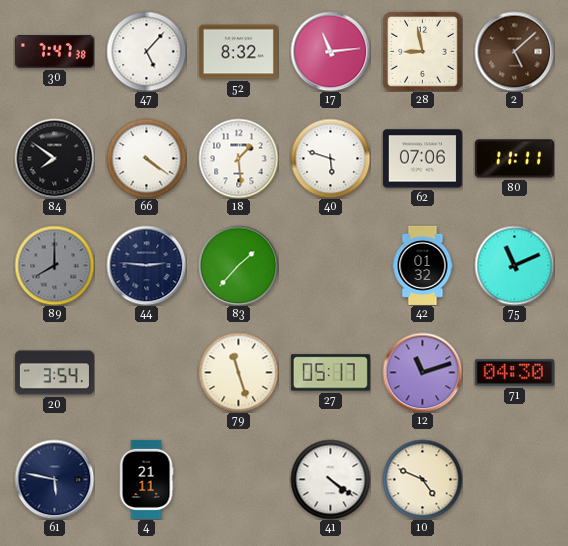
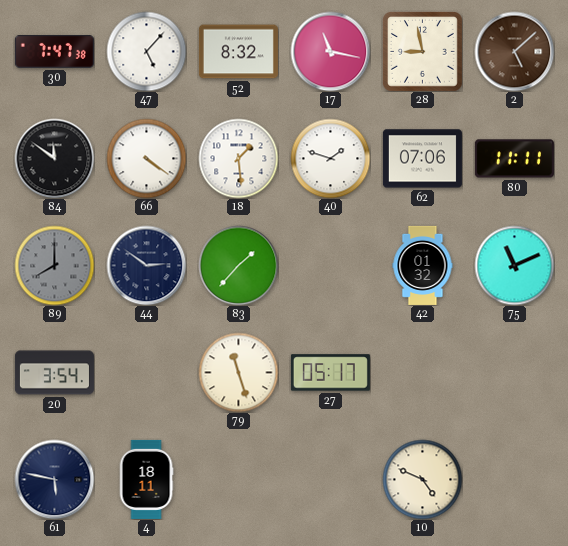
17: 11:14 -> 11:17
84: 7:51 -> 11:51
40: 5:48 -> 1:48
44: 2:46 -> 2:51
12: 11:12 -> none
71: 04:30 -> none
4: 21:11 -> 18:11
41: 4:21 -> none
